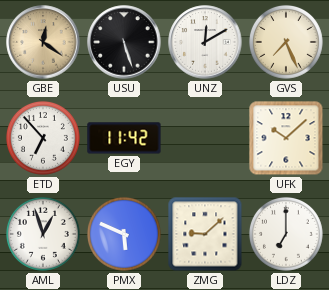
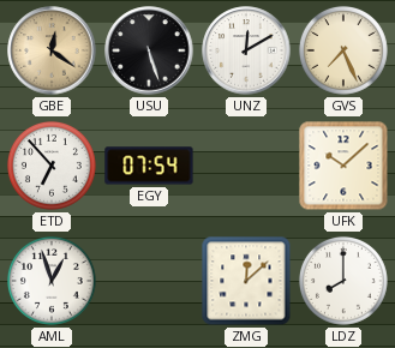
EGY: 11:42 -> 07:54
PMX: 5:49 -> none
ZMG: 9:08 -> 12:08
LDZ: 7:00 -> 8:00
